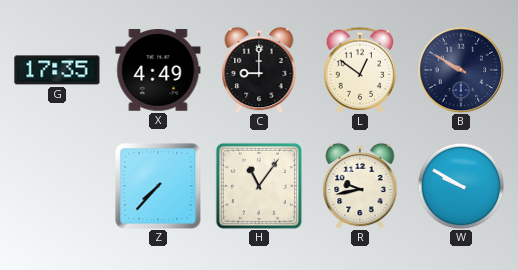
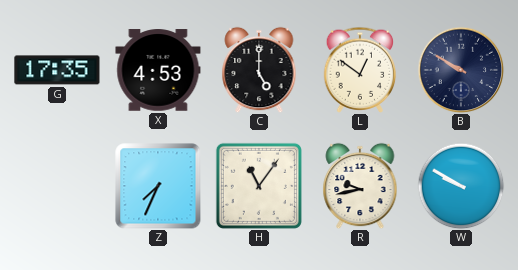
X: 4:49 -> 4:53
C: 9:00 -> 5:00
Z: 7:37 -> 7:34
